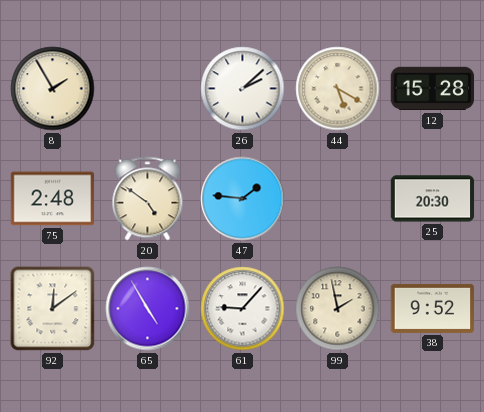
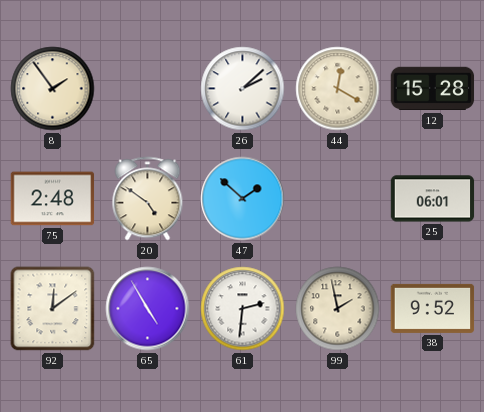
8: 1:55 -> 1:54
44: 5:20 -> 12:20
47: 1:46 -> 1:52
25: 20:30 -> 06:01
61: 9:07 -> 2:31
